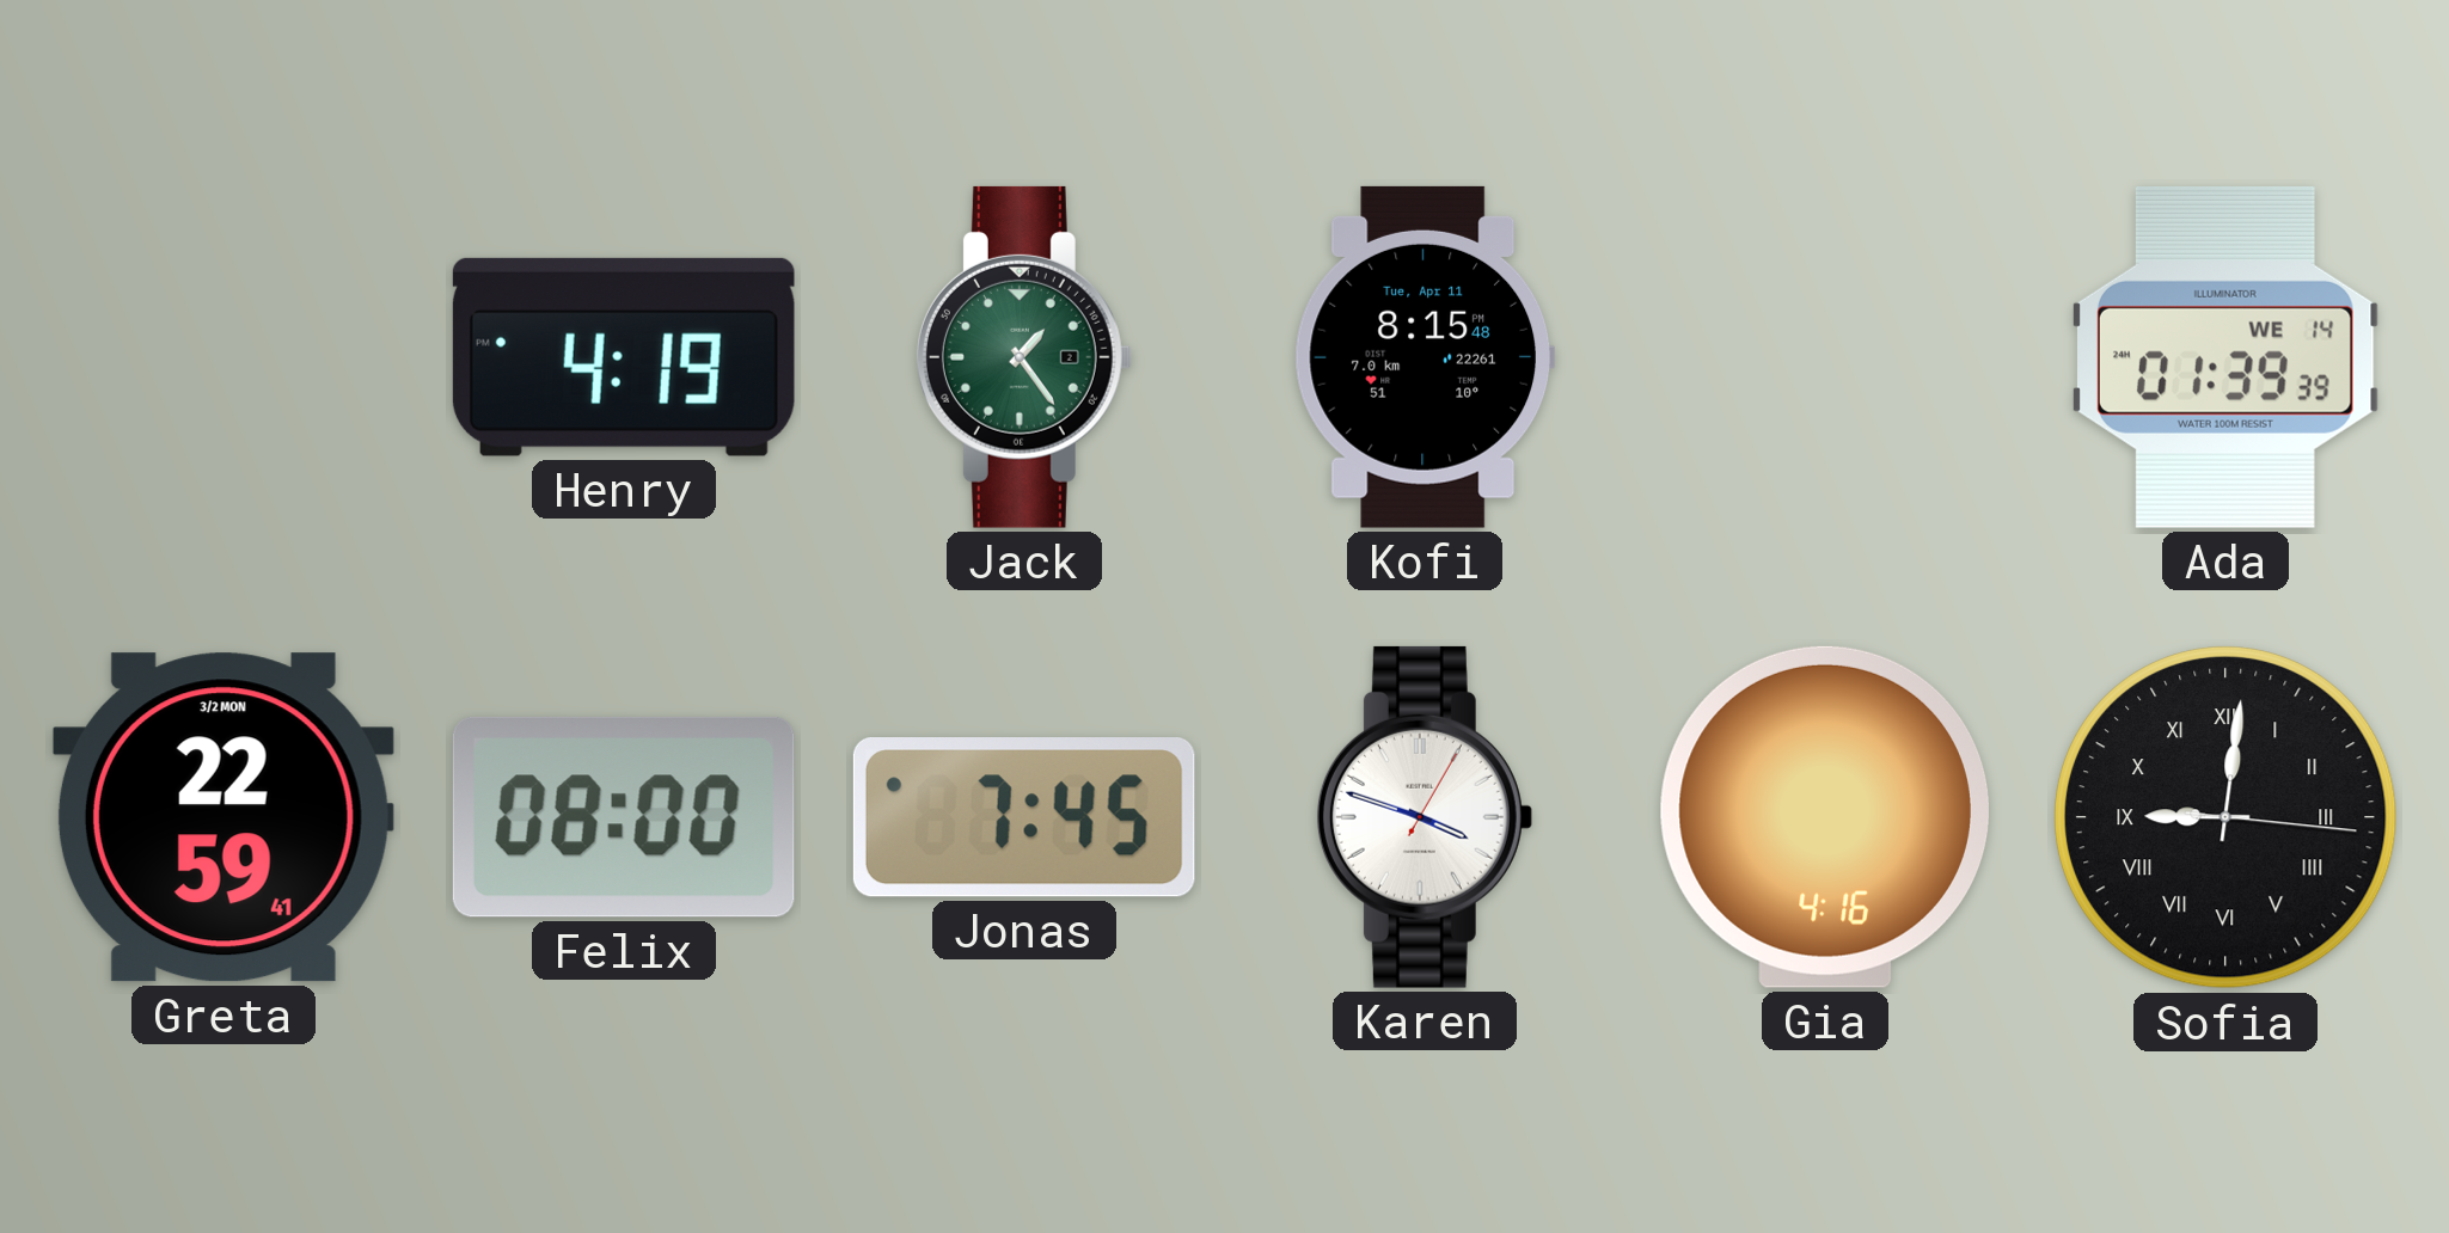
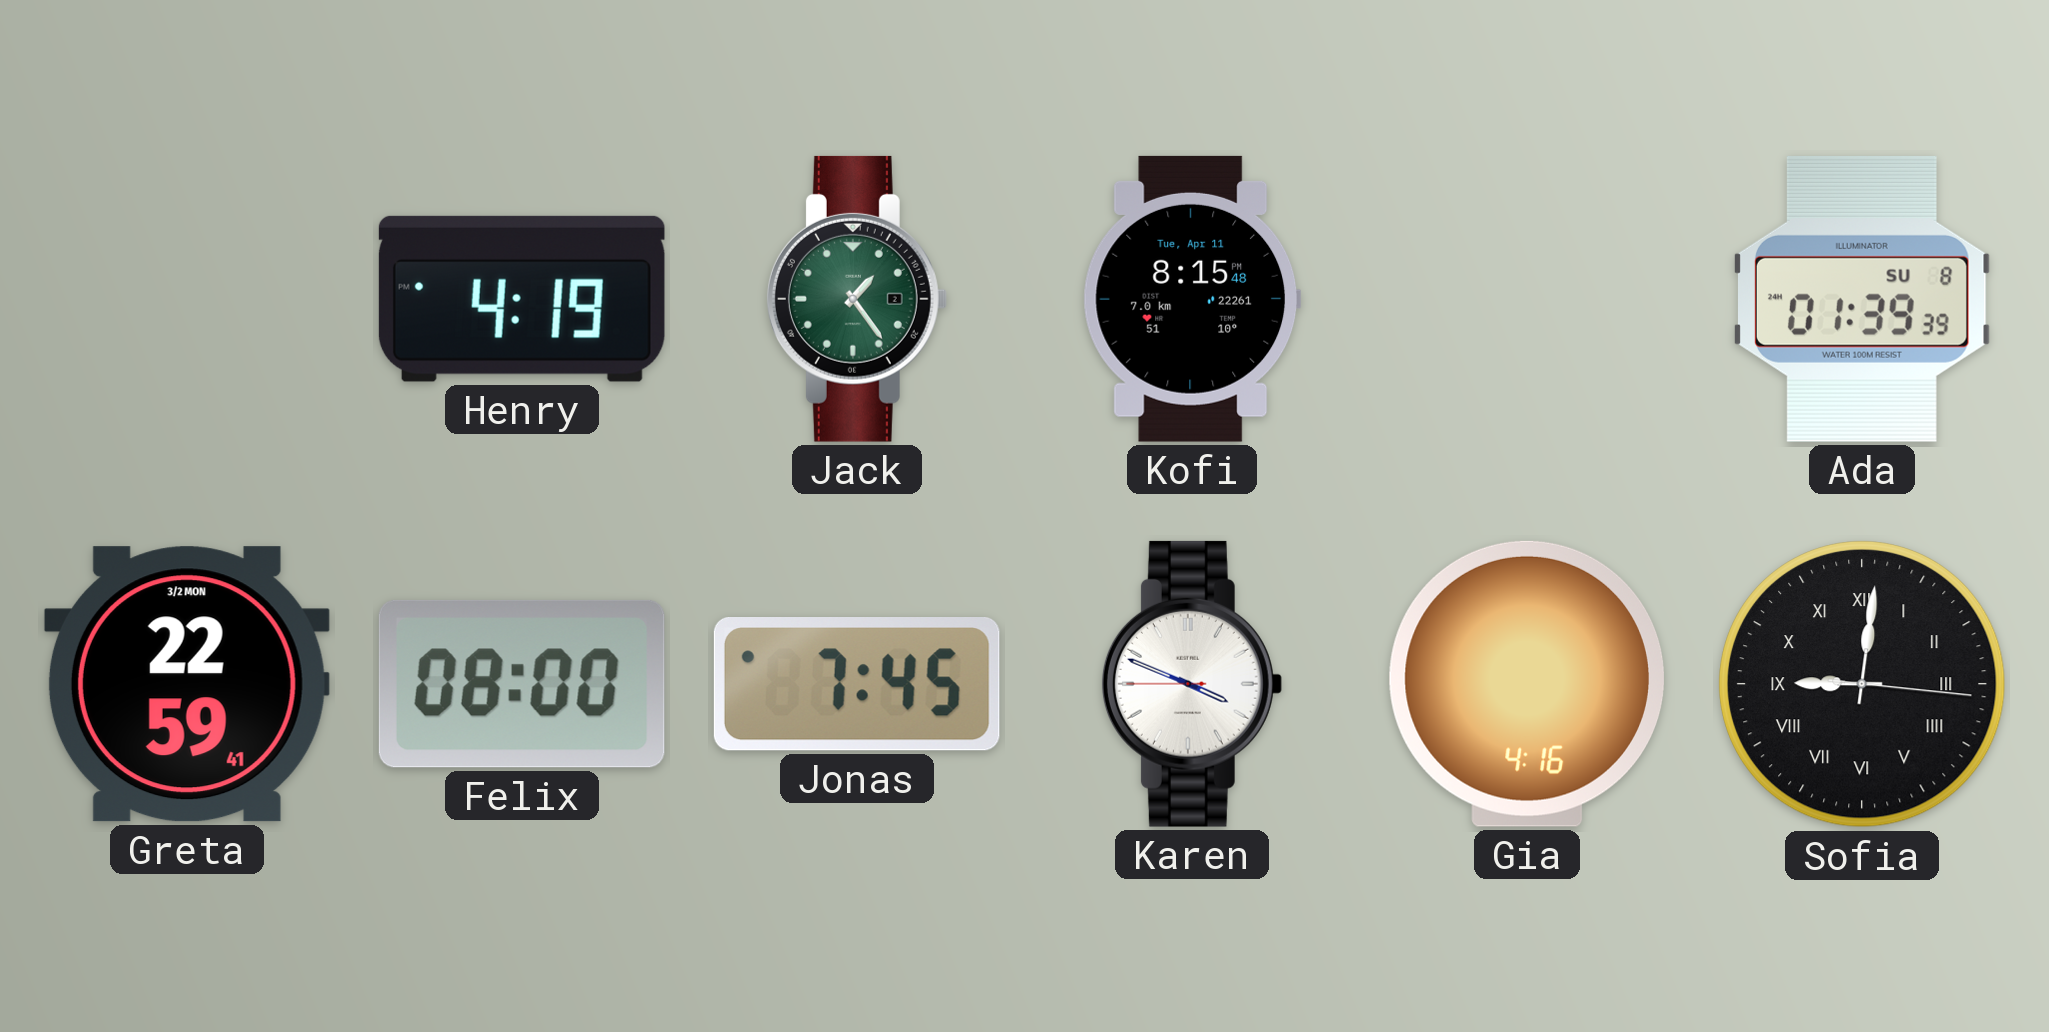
Ada date: WE 14 -> SU 8
Karen: 3:48:05 -> 3:48:45
